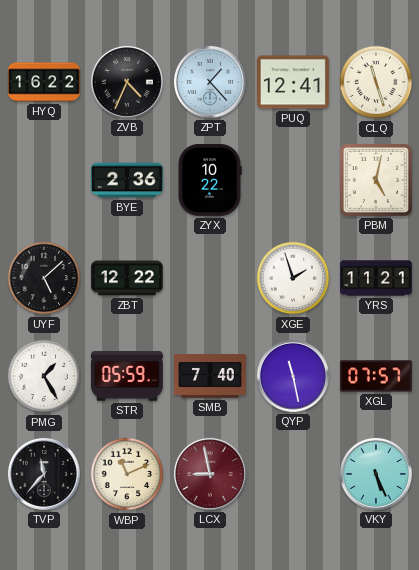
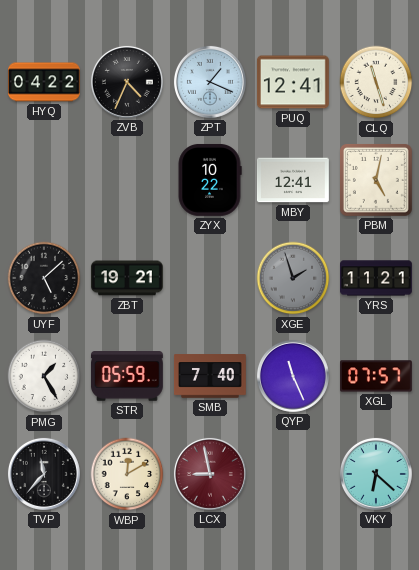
HYQ: 16:22 -> 04:22
ZPT: 1:23 -> 1:19
BYE: 2:36 -> none
MBY: none -> 12:41
ZBT: 12:22 -> 19:21
XGE dial: white -> grey
QYP: 11:28 -> 11:26
WBP: 11:11 -> 12:10
VKY: 5:26 -> 6:22
